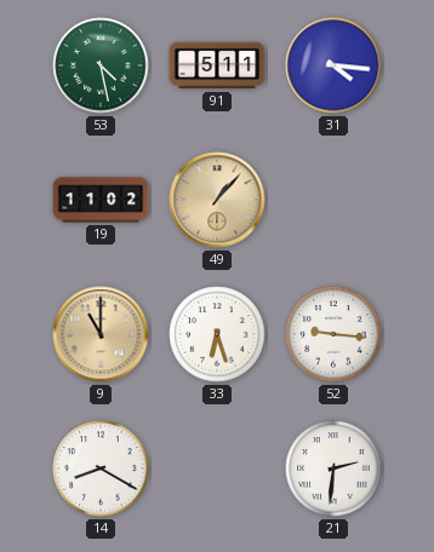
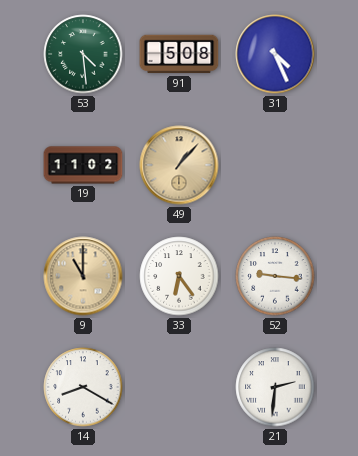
53: 4:28 -> 4:29
91: 5:11 -> 5:08
31: 4:16 -> 4:26
33: 6:27 -> 6:24
